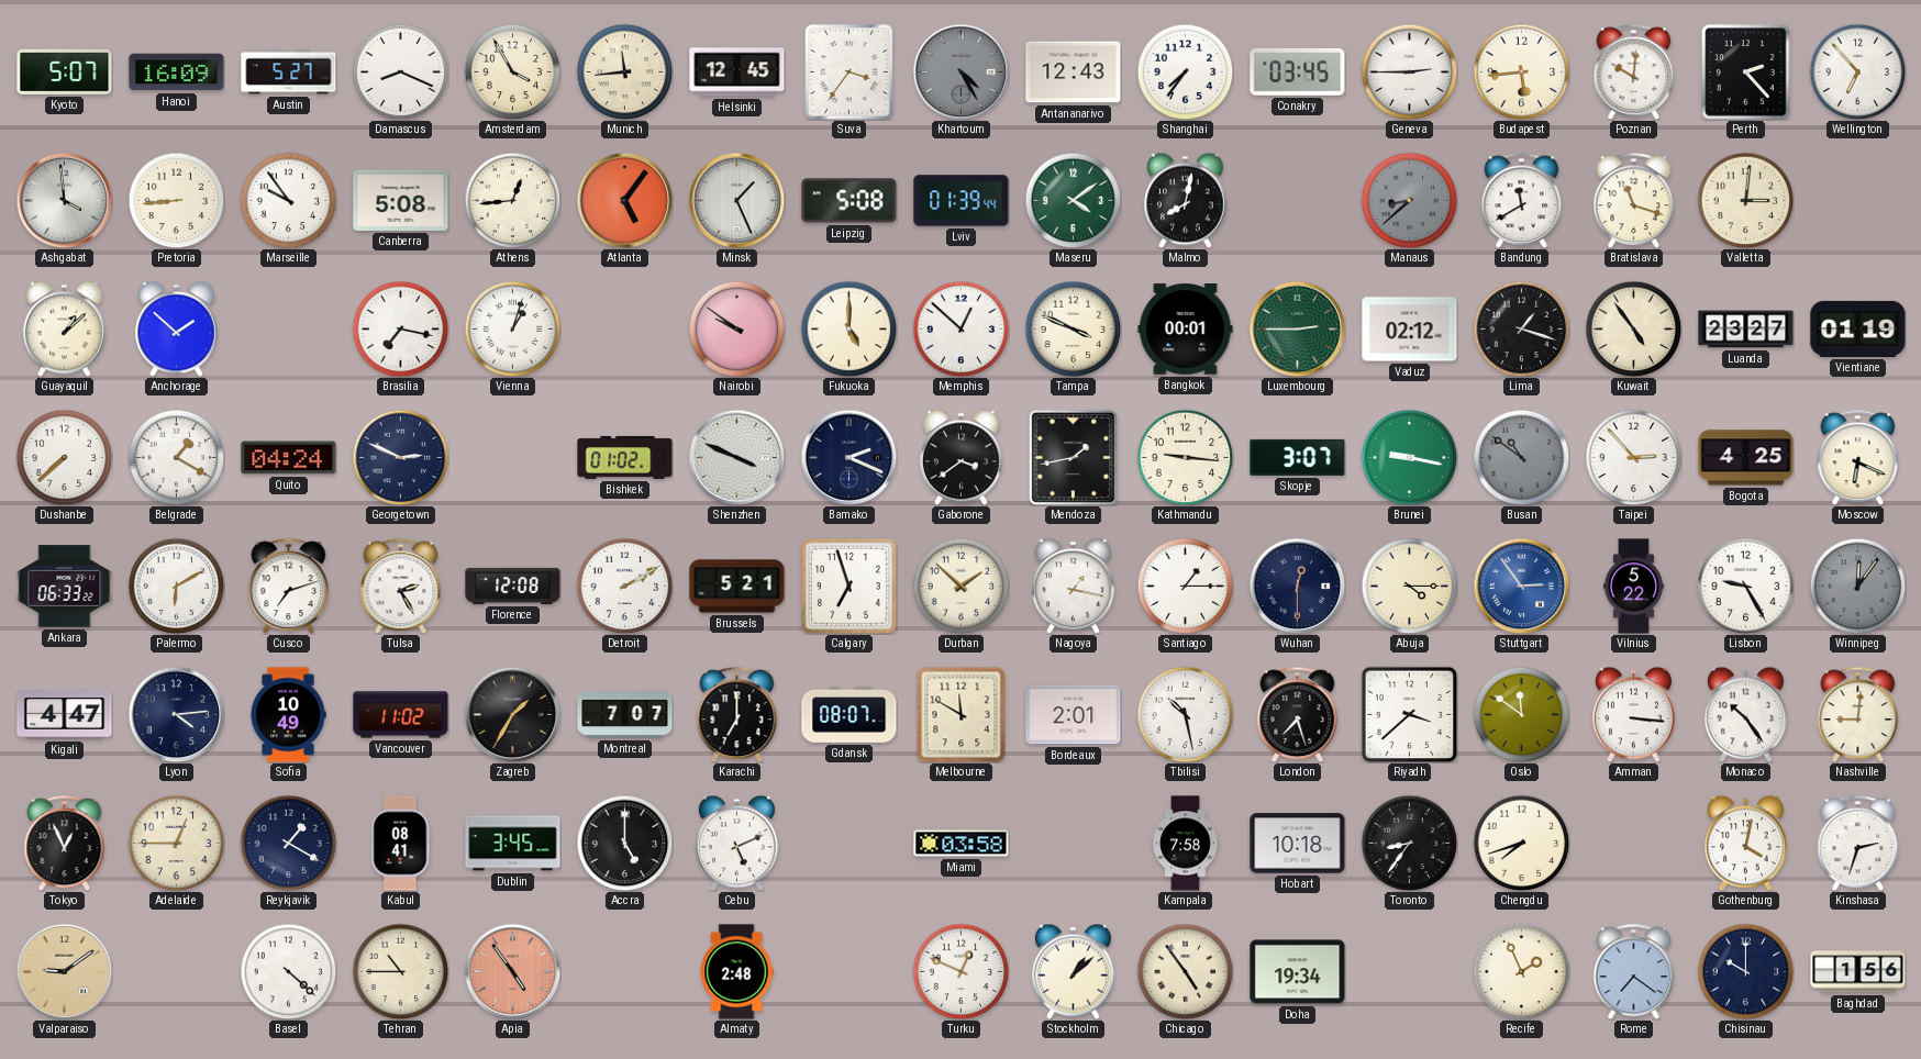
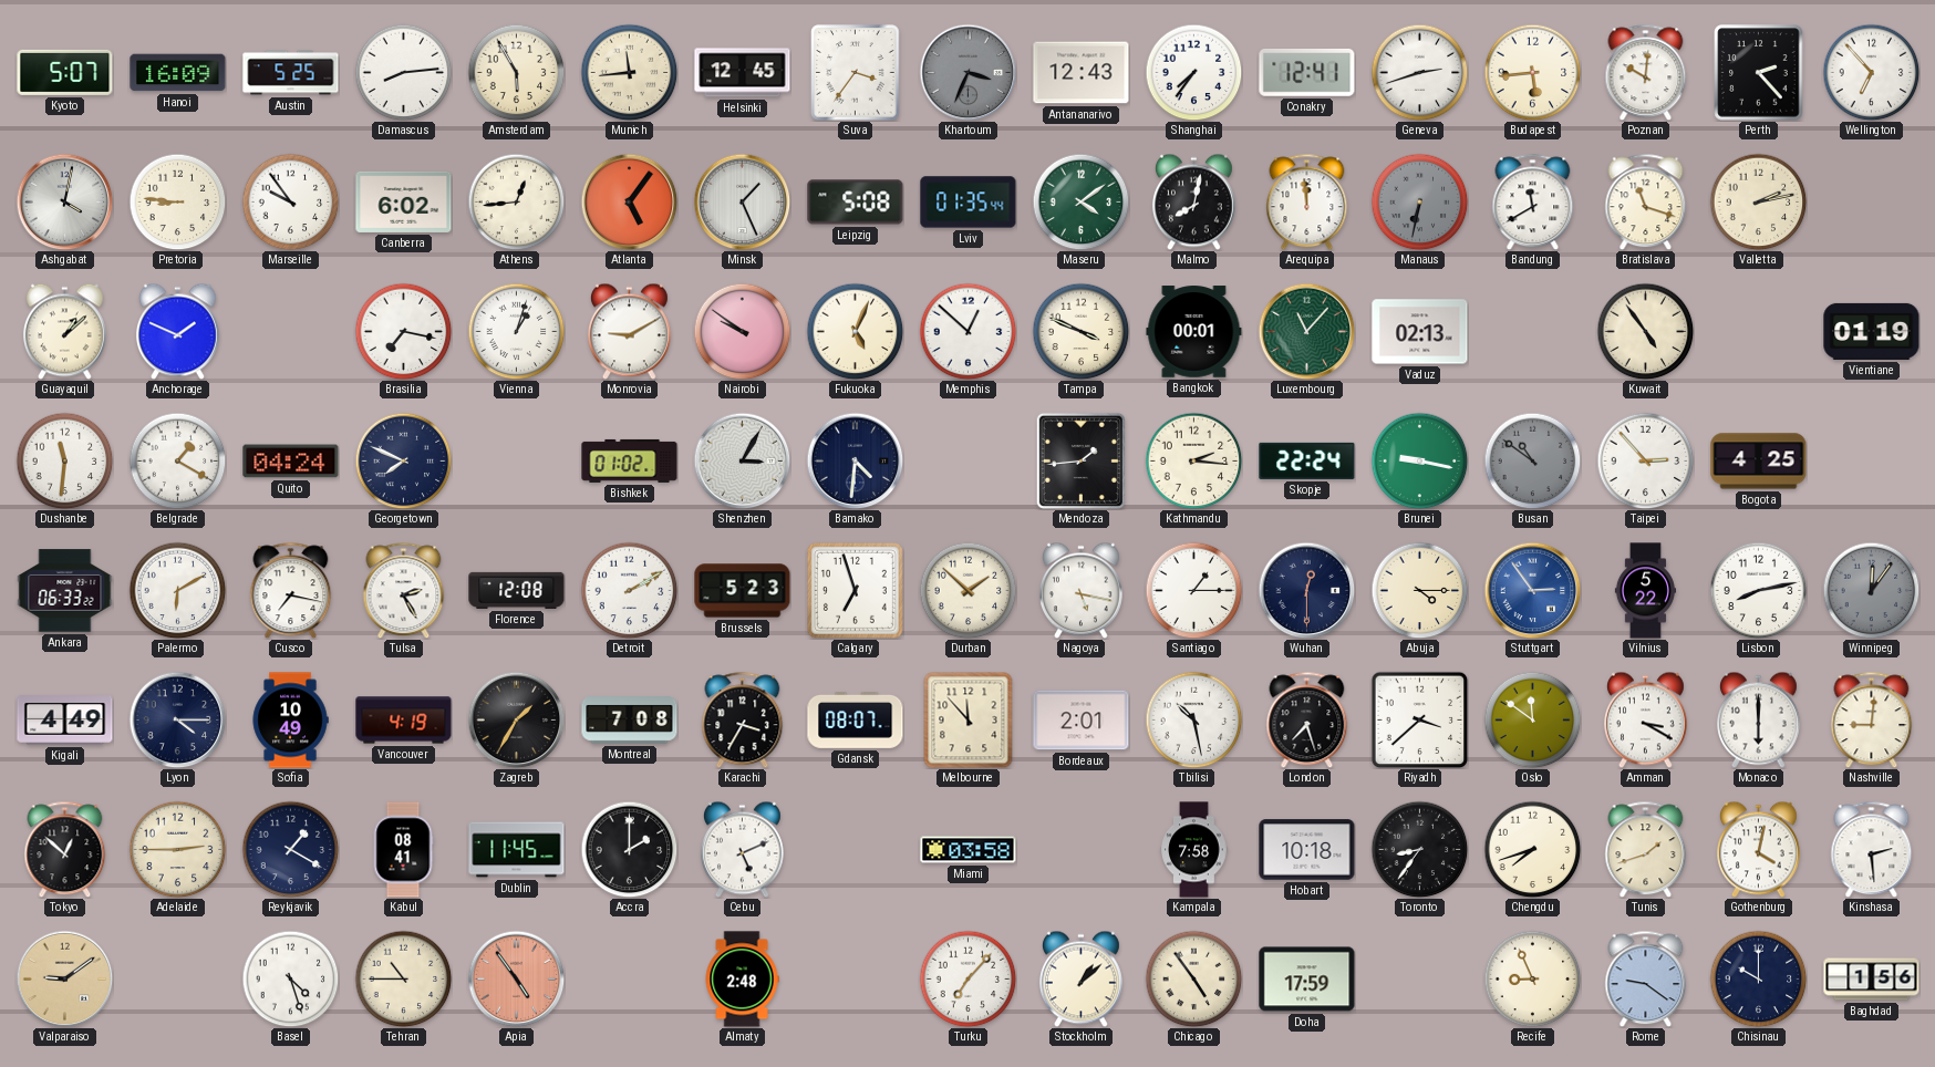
Austin: 5:27 -> 5:25
Damascus: 8:19 -> 8:14
Amsterdam: 3:55 -> 5:55
Khartoum: 4:25 -> 3:34
Conakry: 03:45 -> 12:41
Geneva: 2:45 -> 2:42
Ashgabat: 3:59 -> 4:02
Pretoria: 8:44 -> 8:46
Canberra: 5:08 -> 6:02
Lviv: 01:39 -> 01:35
Arequipa: none -> 11:59
Manaus: 8:38 -> 6:32
Valletta: 3:01 -> 2:13
Anchorage: 1:52 -> 1:49
Monrovia: none -> 9:10
Fukuoka: 5:00 -> 5:04
Luxembourg: 2:45 -> 11:07
Vaduz: 02:12 -> 02:13
Lima: 1:18 -> none
Luanda: 23:27 -> none
Dushanbe: 7:38 -> 11:31
Georgetown: 2:49 -> 7:49
Shenzhen: 3:49 -> 3:05
Bamako: 2:19 -> 4:31
Gaborone: 3:39 -> none
Mendoza: 1:43 -> 1:44
Kathmandu: 9:16 -> 2:16
Skopje: 3:07 -> 22:24
Moscow: 6:19 -> none
Cusco: 7:12 -> 7:17
Brussels: 5:21 -> 5:23
Nagoya: 1:17 -> 5:17
Lisbon: 9:25 -> 8:13
Kigali: 4:47 -> 4:49
Lyon: 4:14 -> 4:15
Vancouver: 11:02 -> 4:19
Montreal: 7:07 -> 7:08
Karachi: 7:00 -> 3:35
Melbourne: 11:50 -> 11:53
Amman: 3:16 -> 3:20
Monaco: 10:24 -> 6:00
Tokyo: 12:56 -> 12:52
Adelaide: 12:45 -> 2:45
Dublin: 3:45 -> 11:45
Accra: 5:00 -> 2:00
Tunis: none -> 1:42
Kinshasa: 2:33 -> 2:29
Basel: 4:22 -> 4:27
Turku: 12:49 -> 7:07
Doha: 19:34 -> 17:59
Recife: 1:56 -> 8:56
Rome: 7:21 -> 9:21
